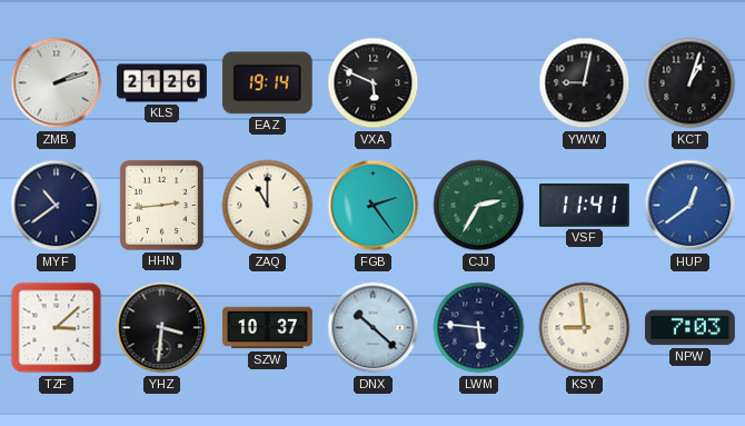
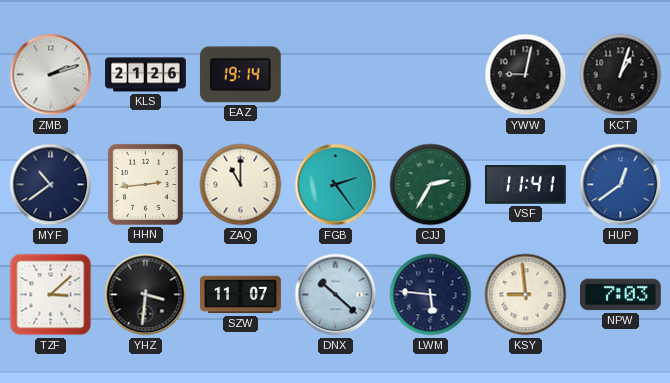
VXA: 5:49 -> none
SZW: 10:37 -> 11:07
